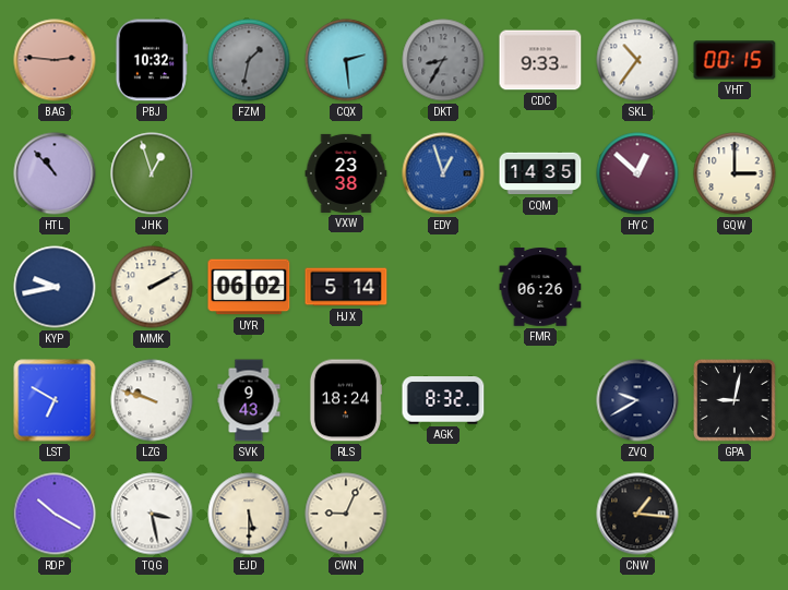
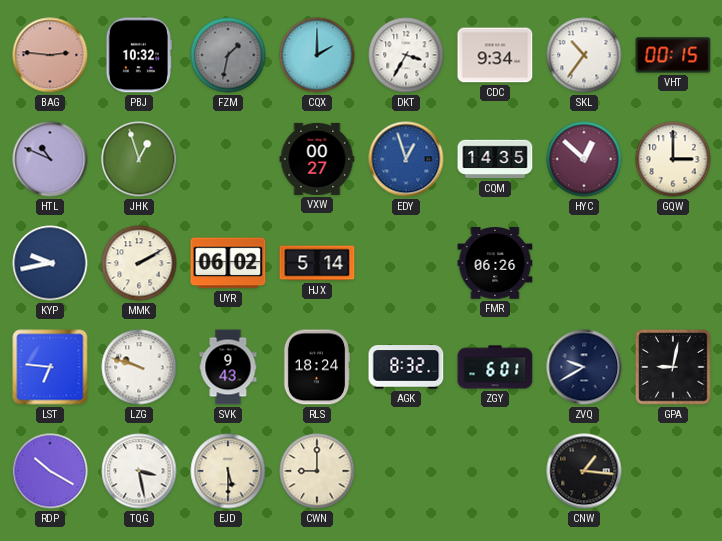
CQX: 2:29 -> 2:00
DKT: 8:35 -> 3:35
DKT dial: grey -> white
CDC: 9:33 -> 9:34
HTL: 10:53 -> 10:49
VXW: 23:38 -> 00:27
LST: 6:50 -> 6:46
ZGY: none -> 6:01
CWN: 9:04 -> 9:00
